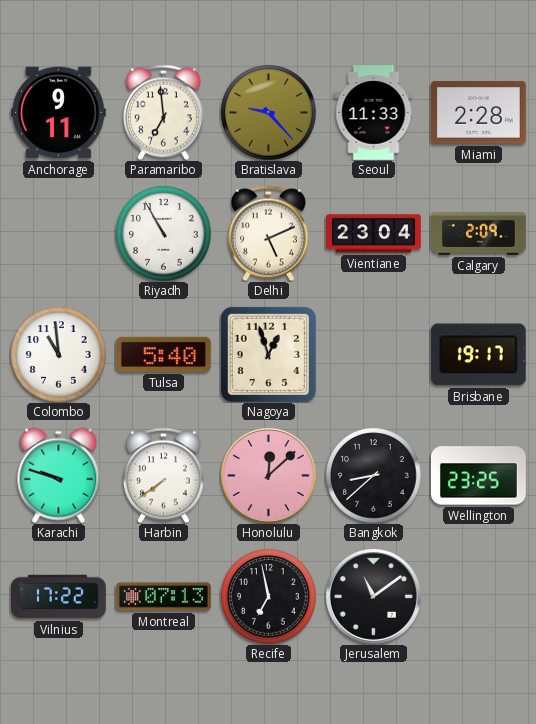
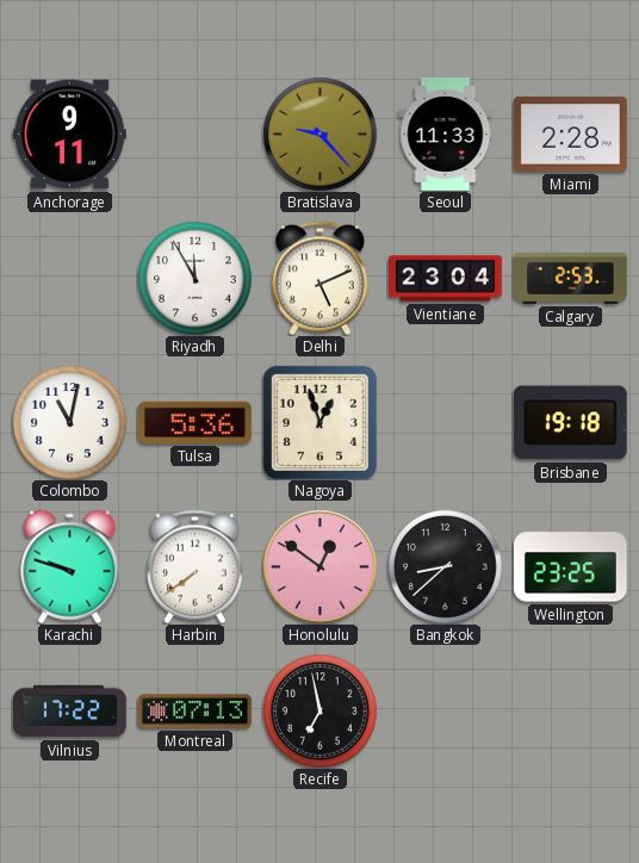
Paramaribo: 6:59 -> none
Riyadh: 10:55 -> 11:55
Calgary: 2:09 -> 2:53
Colombo: 10:59 -> 11:02
Tulsa: 5:40 -> 5:36
Brisbane: 19:17 -> 19:18
Honolulu: 12:08 -> 12:51
Jerusalem: 11:09 -> none
